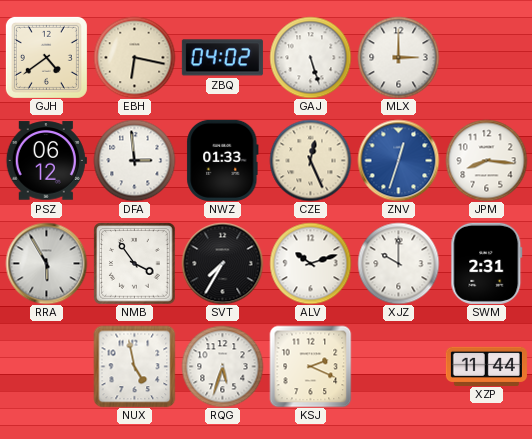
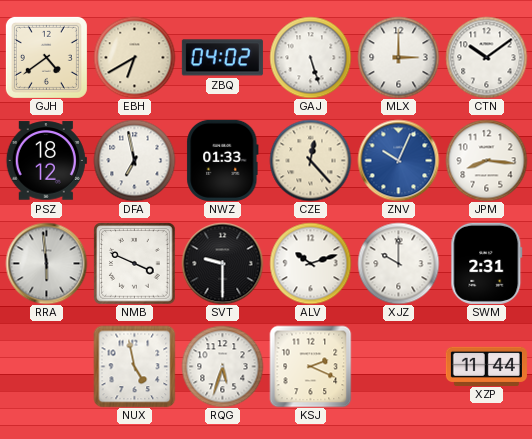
EBH: 6:17 -> 6:40
CTN: none -> 10:09
PSZ: 06:12 -> 18:12
DFA: 2:59 -> 6:58
CZE: 12:26 -> 12:23
ZNV: 12:33 -> 10:04
RRA: 5:55 -> 5:59
NMB: 3:54 -> 3:49
SVT: 7:35 -> 9:30
